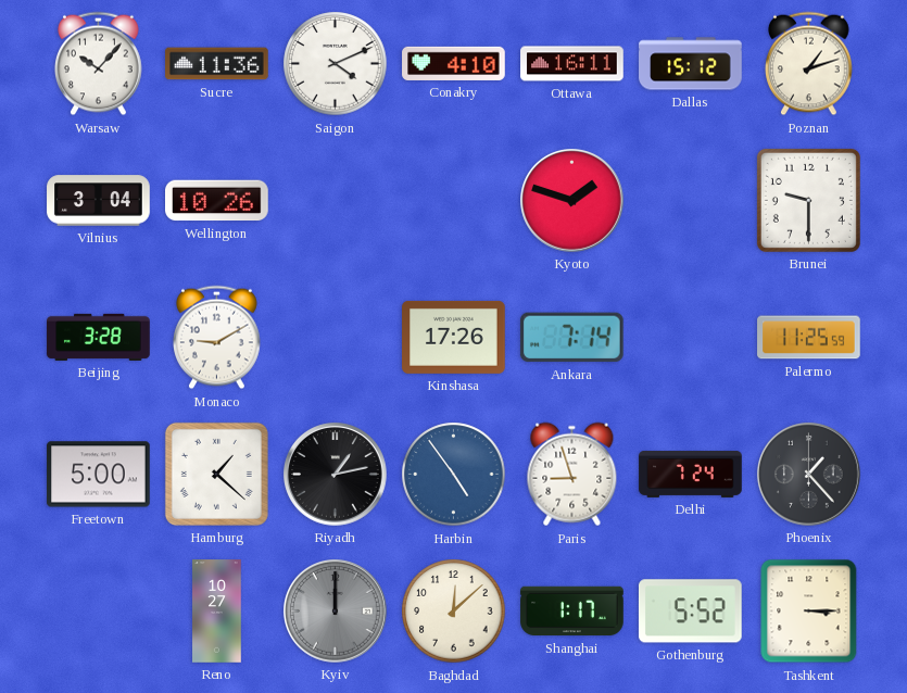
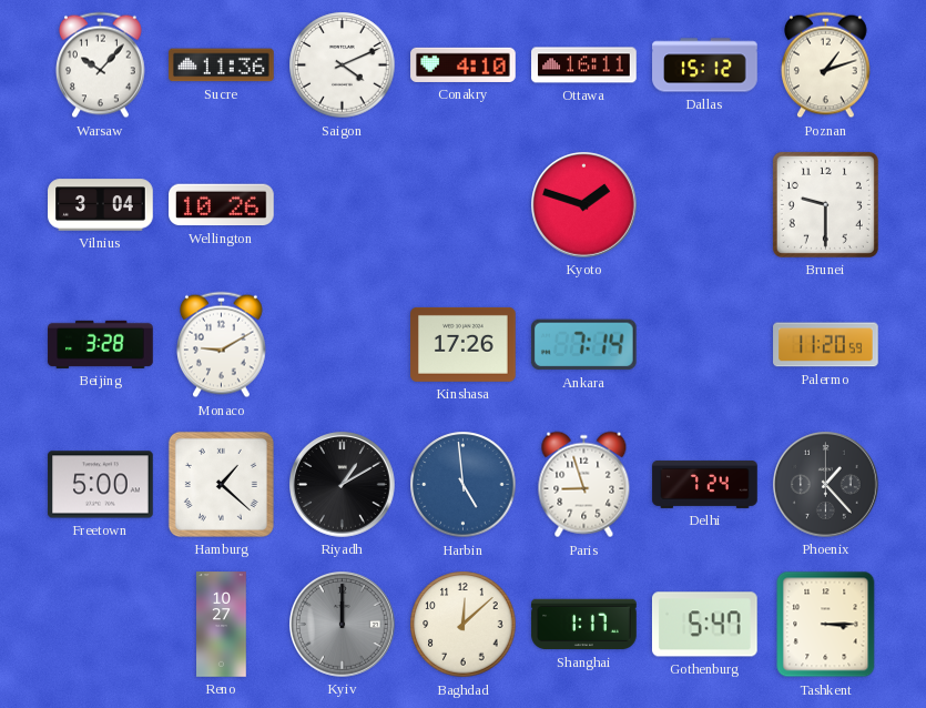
Palermo: 11:25 -> 11:20
Riyadh: 1:13 -> 1:10
Harbin: 4:54 -> 4:59
Gothenburg: 5:52 -> 5:47
